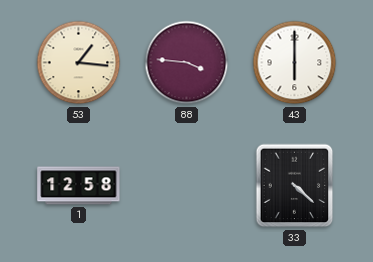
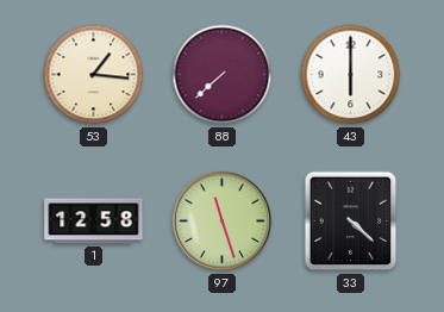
88: 3:46 -> 7:38
97: none -> 11:27
